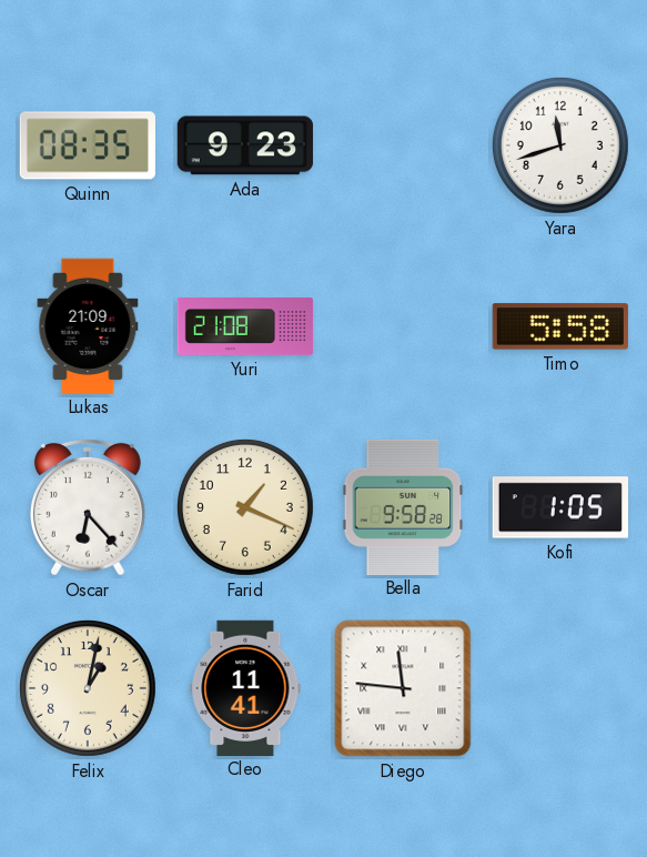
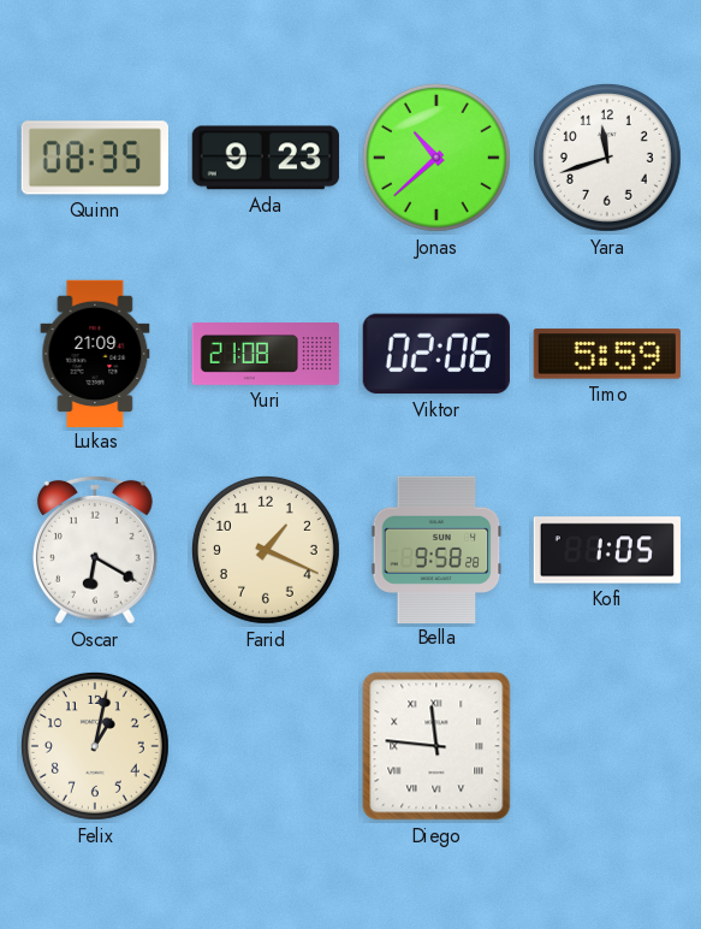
Jonas: none -> 10:38
Viktor: none -> 02:06
Timo: 5:58 -> 5:59
Oscar: 6:23 -> 6:20
Cleo: 11:41 -> none
